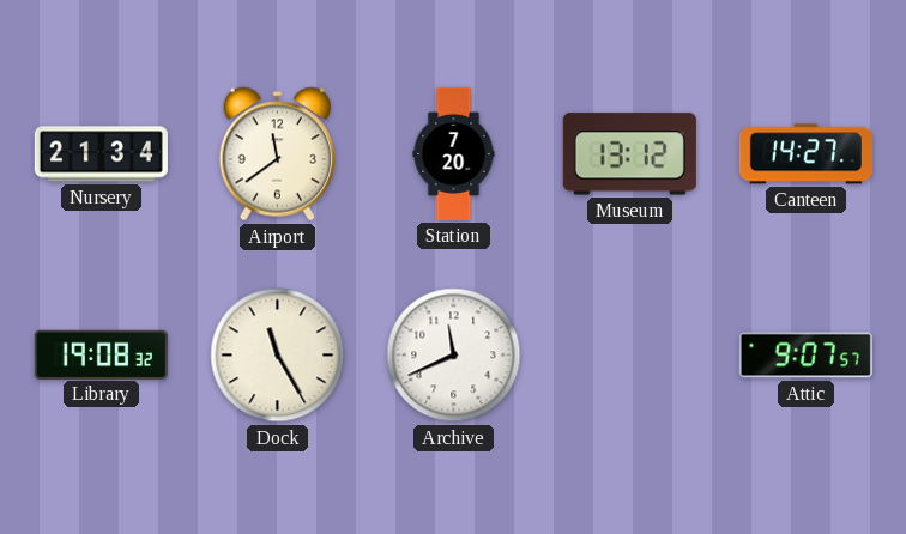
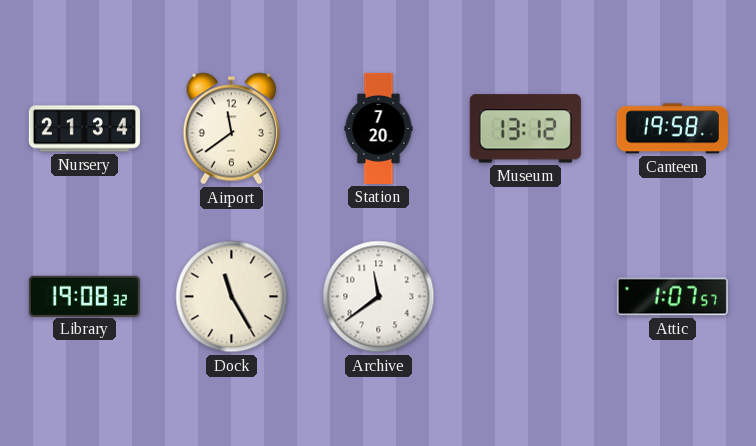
Canteen: 14:27 -> 19:58
Archive: 11:41 -> 11:39
Attic: 9:07 -> 1:07
